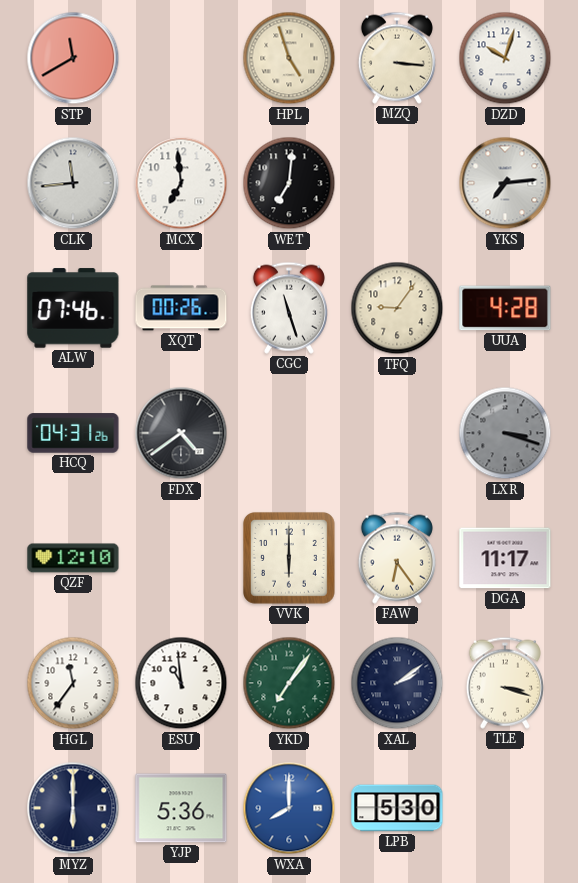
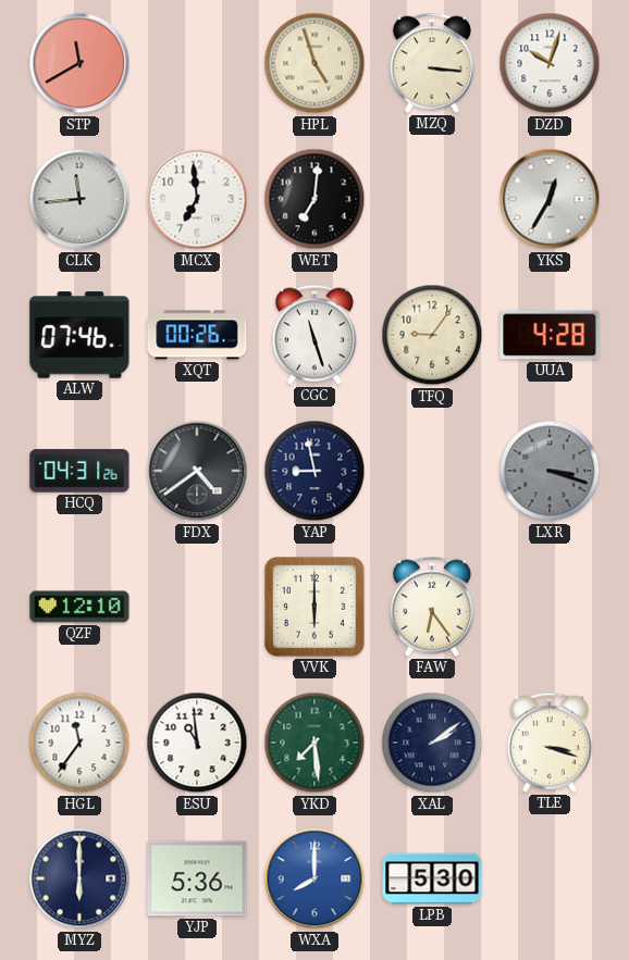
YKS: 7:14 -> 12:35
YAP: none -> 8:58
DGA: 11:17 -> none
YKD: 7:06 -> 7:29
